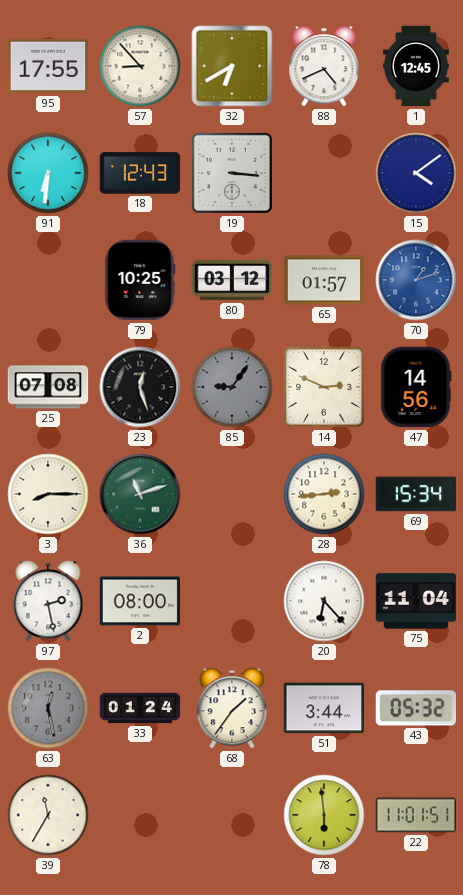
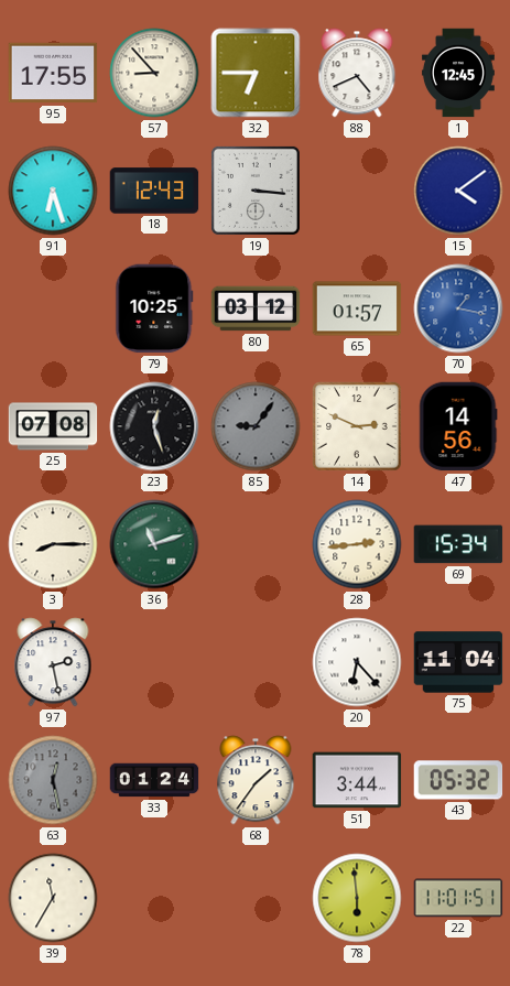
32: 6:40 -> 6:45
91: 6:31 -> 6:27
70: 1:12 -> 1:17
2: 08:00 -> none
